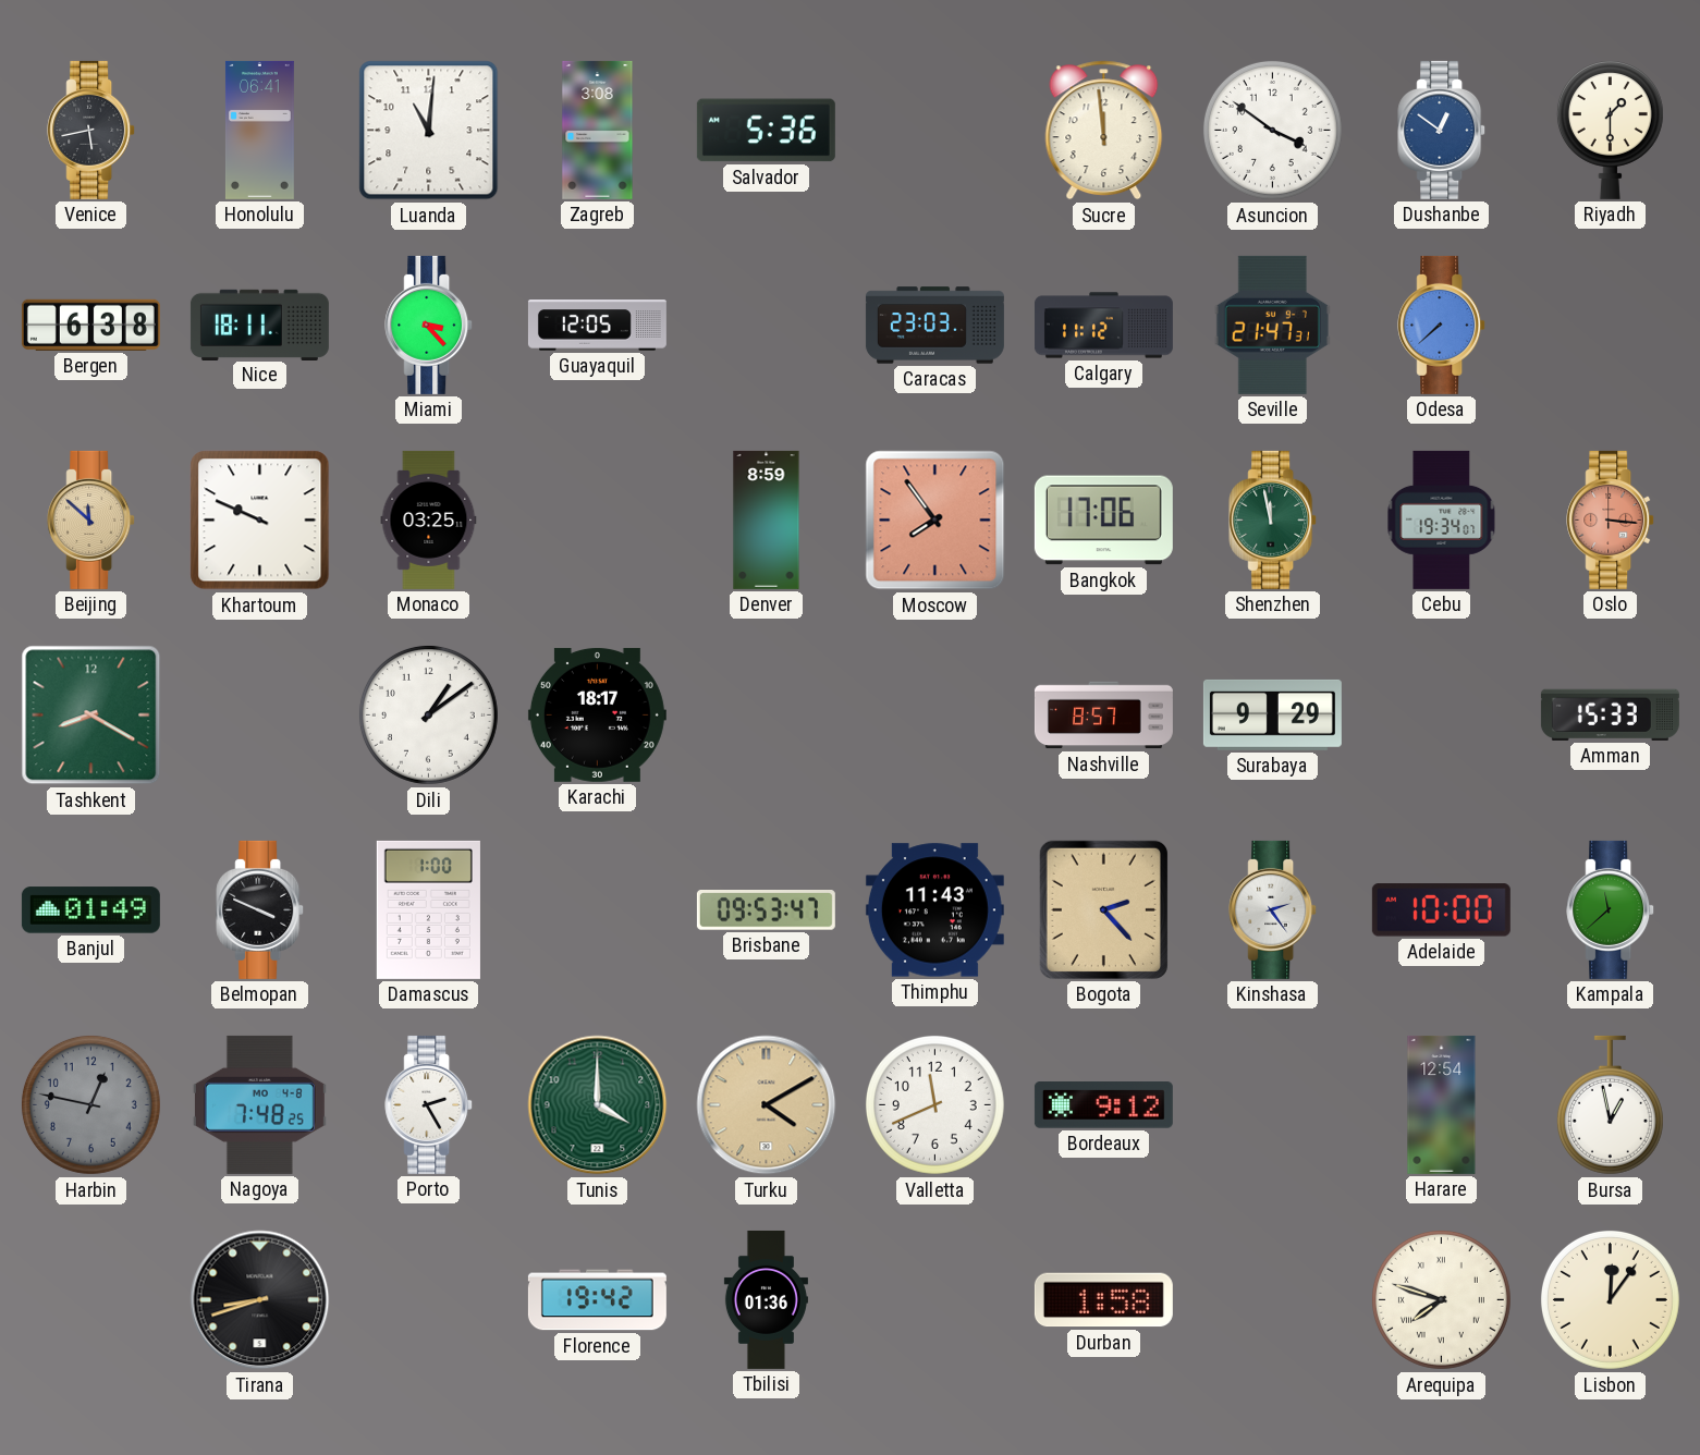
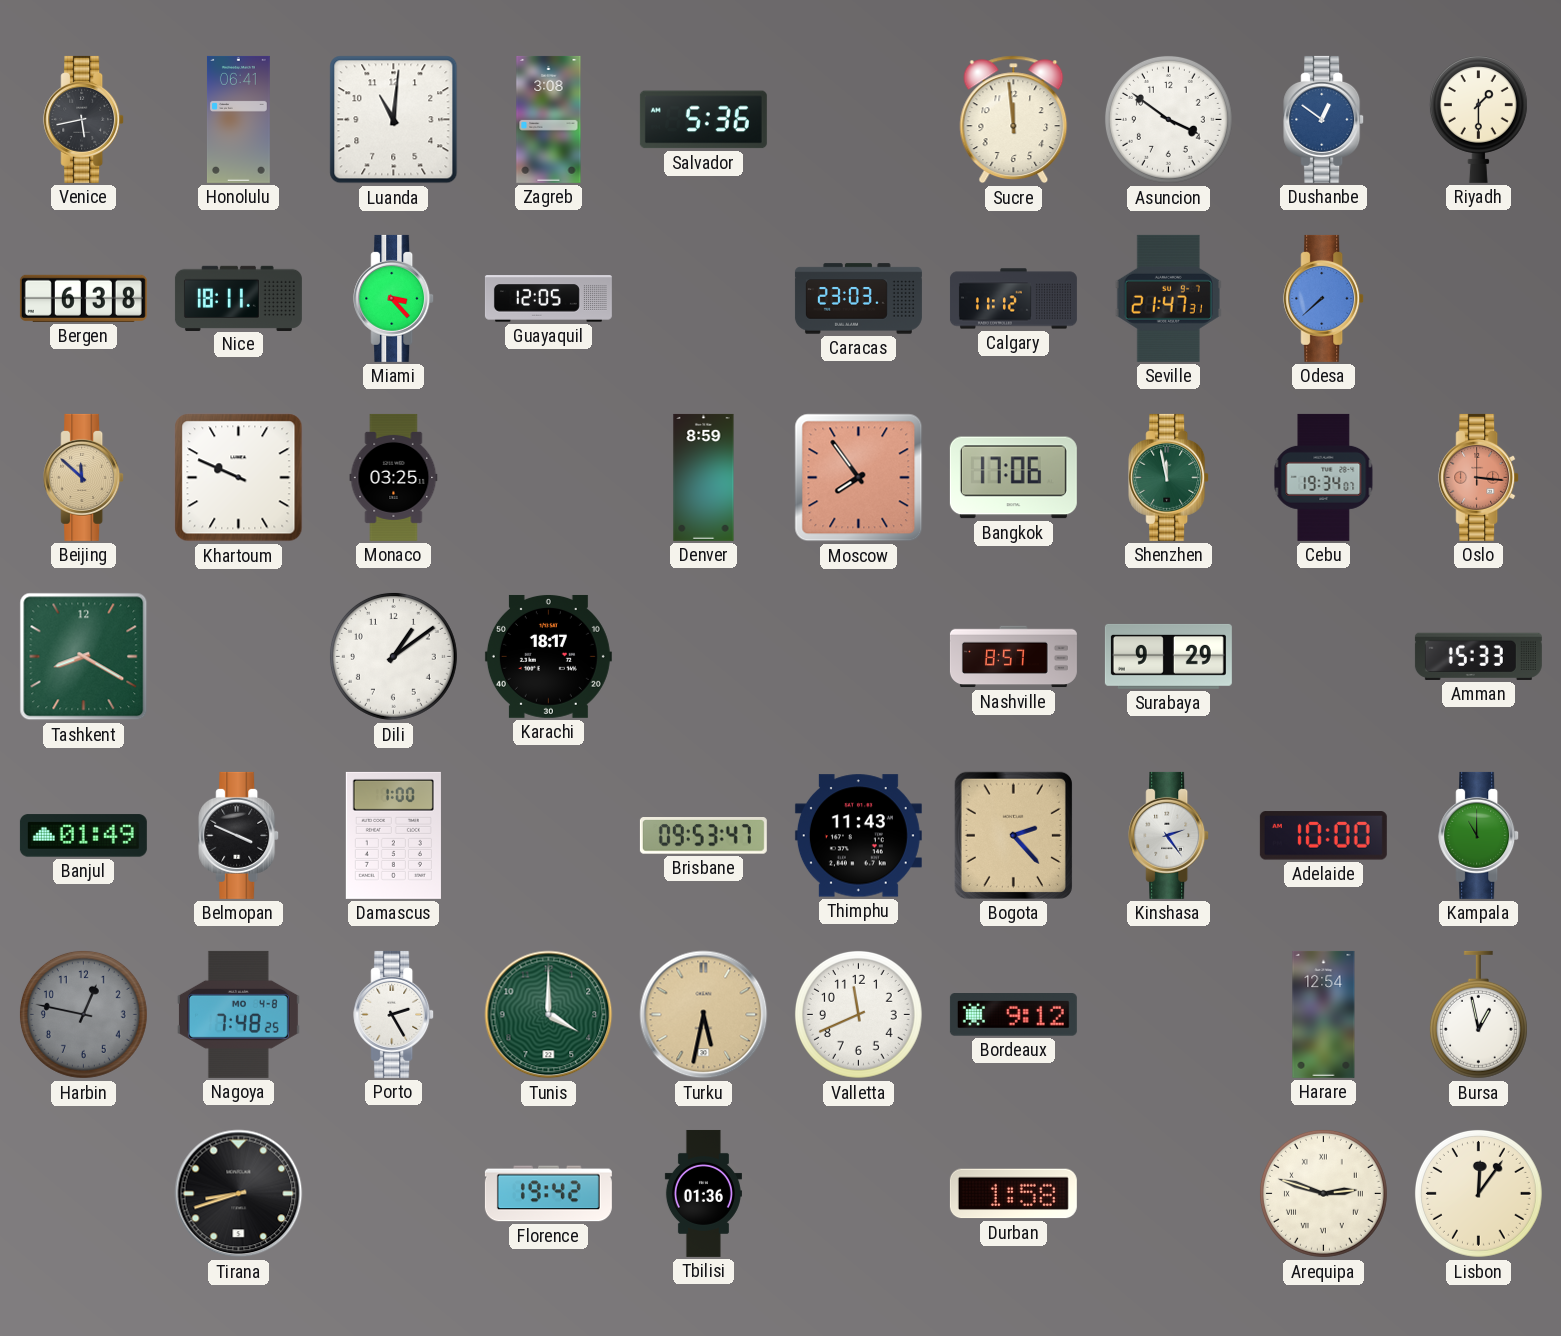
Kampala: 11:38 -> 11:00
Turku: 4:10 -> 5:32
Arequipa: 7:48 -> 2:48
